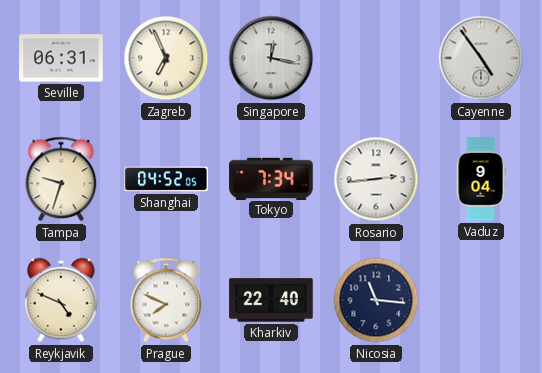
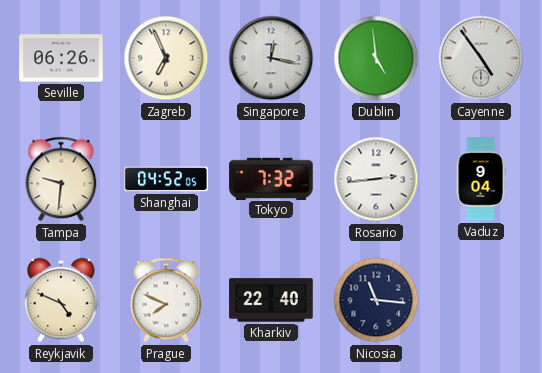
Seville: 06:31 -> 06:26
Dublin: none -> 4:59
Tampa: 9:33 -> 9:31
Tokyo: 7:34 -> 7:32
